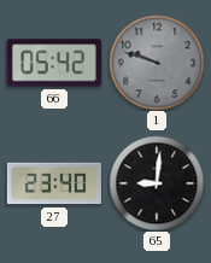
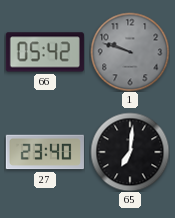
65: 9:01 -> 7:01
